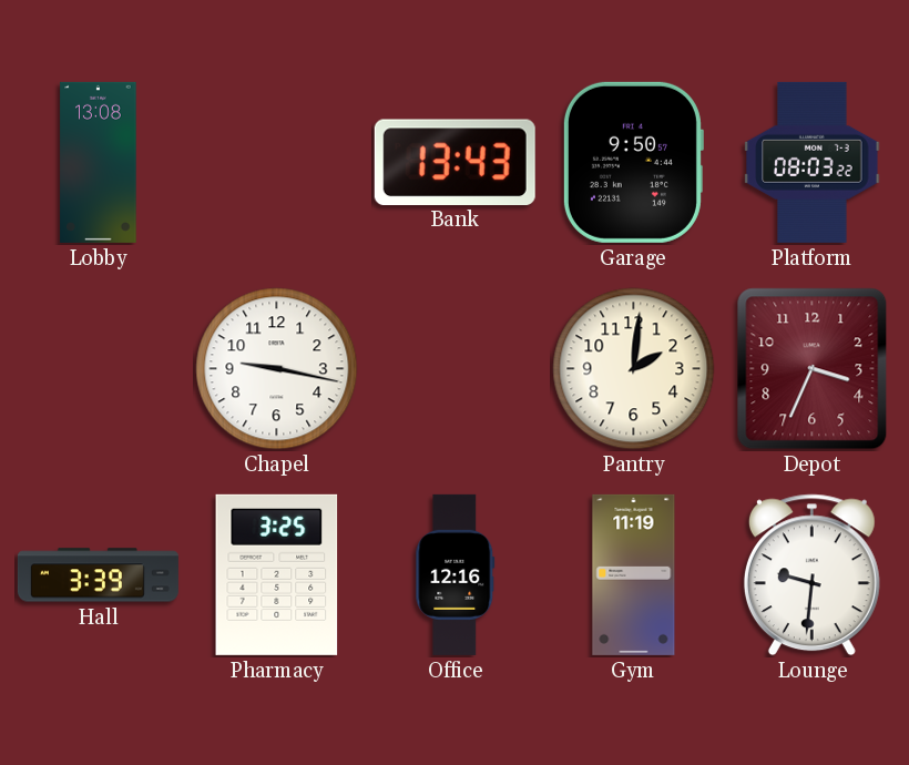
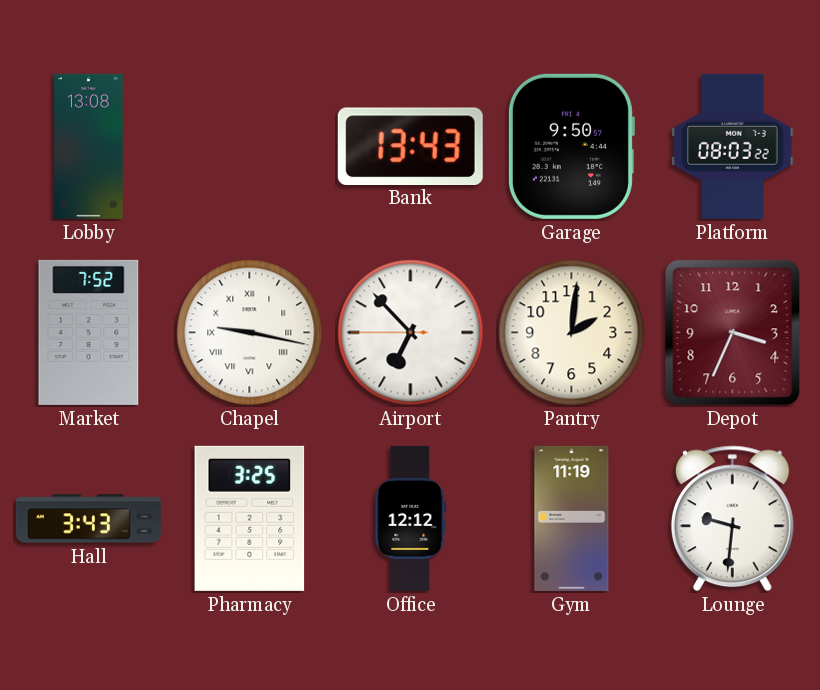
Market: none -> 7:52
Chapel numerals: Arabic -> Roman
Airport: none -> 6:52
Hall: 3:39 -> 3:43
Office: 12:16 -> 12:12
